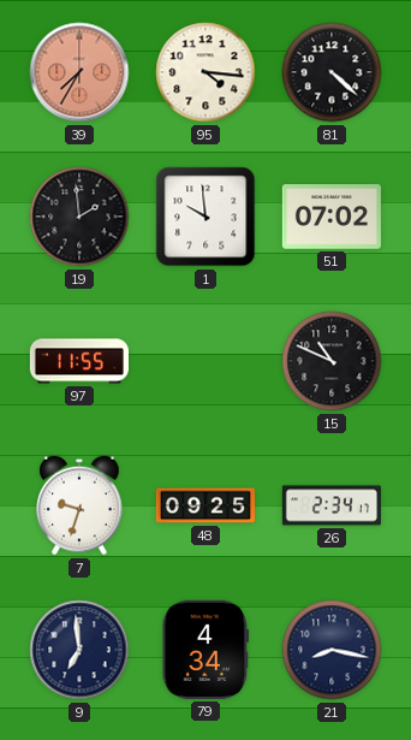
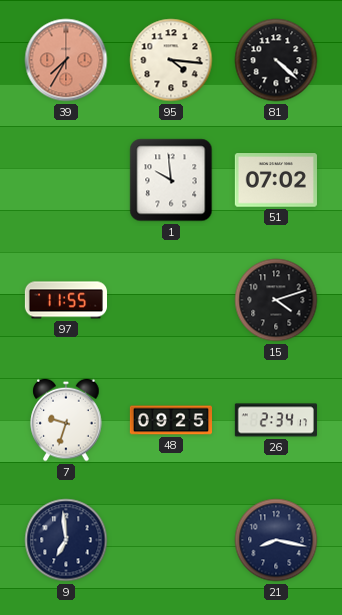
19: 1:59 -> none
15: 10:49 -> 4:12
79: 4:34 -> none
